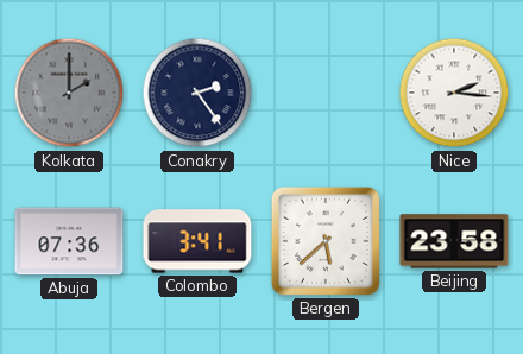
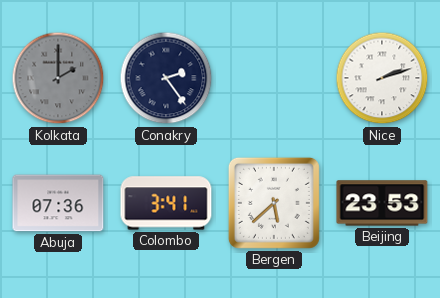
Nice: 2:16 -> 2:12
Beijing: 23:58 -> 23:53
